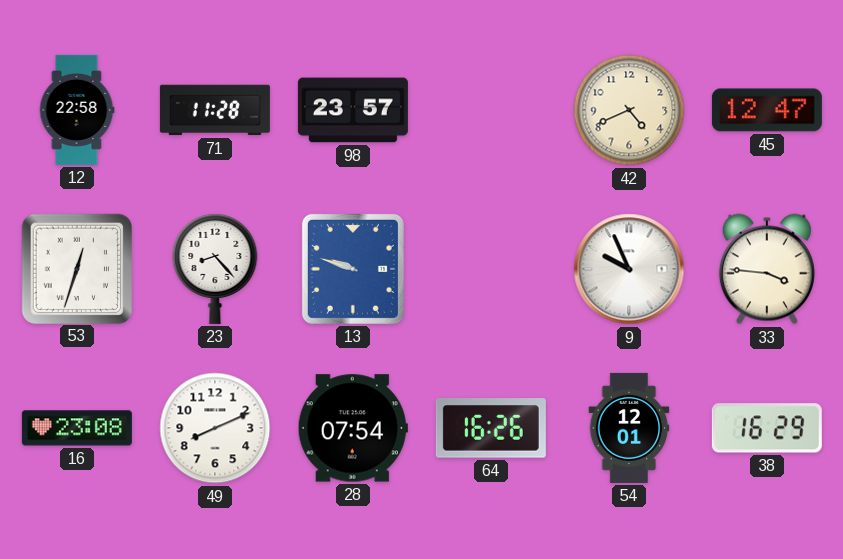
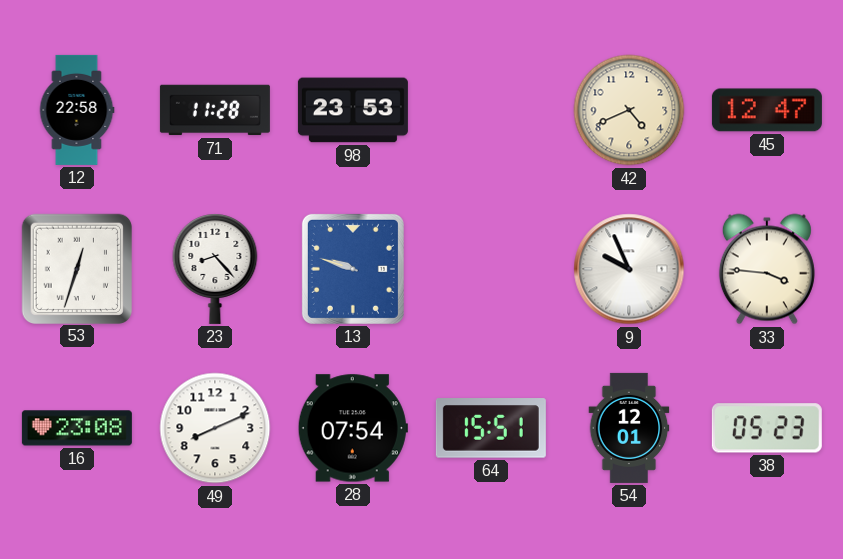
98: 23:57 -> 23:53
64: 16:26 -> 15:51
38: 16:29 -> 05:23
